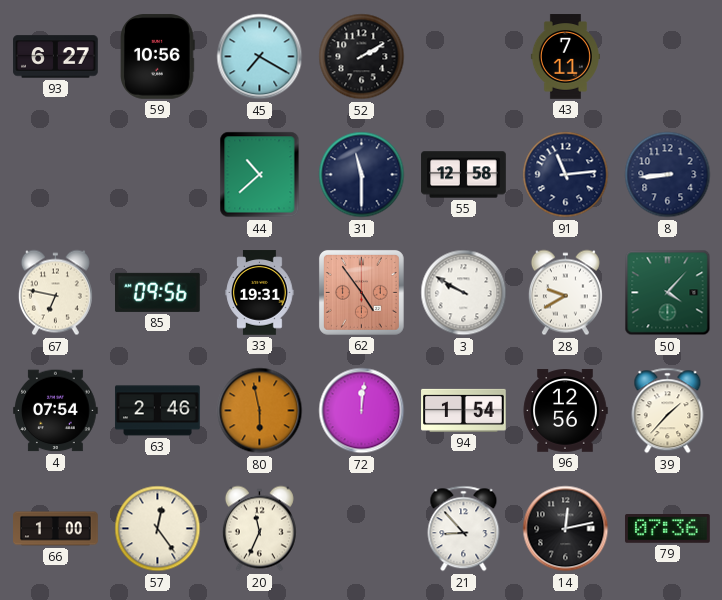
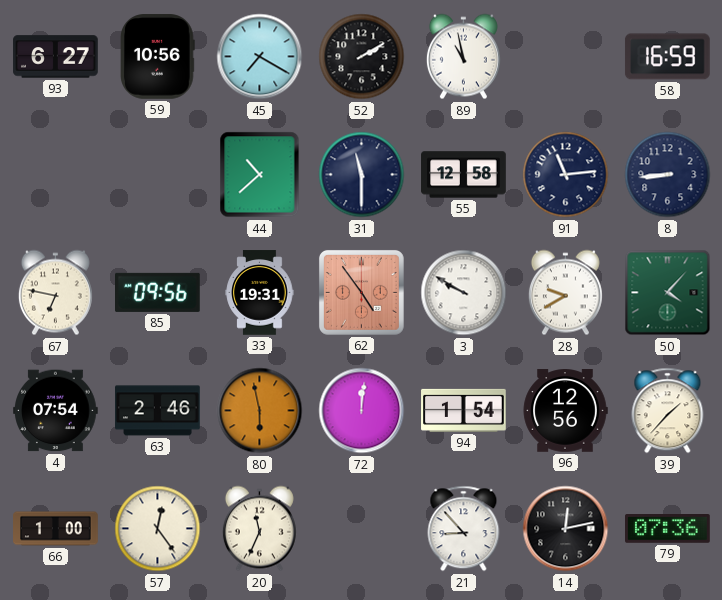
89: none -> 10:58
43: 7:11 -> none
58: none -> 16:59
